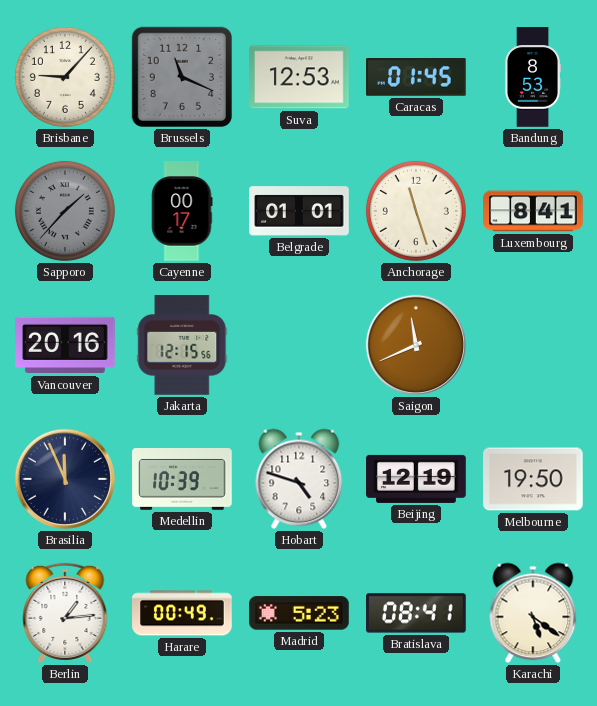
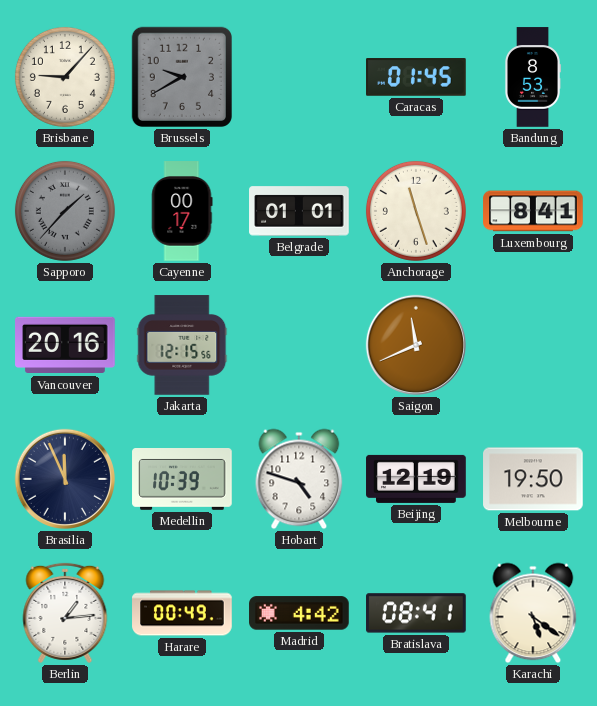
Brussels: 11:19 -> 9:40
Suva: 12:53 -> none
Madrid: 5:23 -> 4:42
